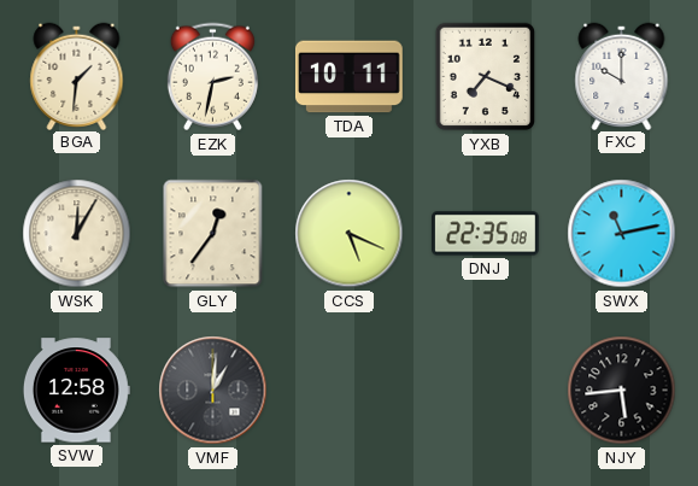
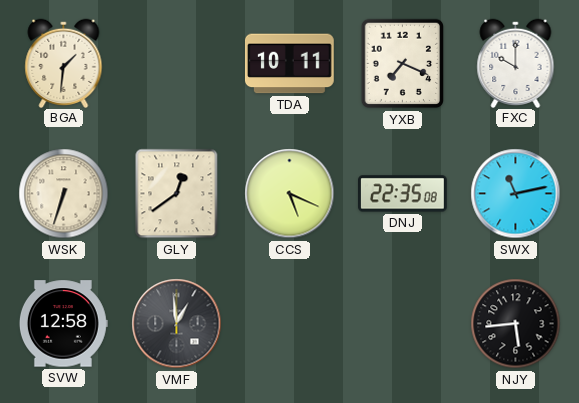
EZK: 2:32 -> none
WSK: 12:05 -> 6:33
GLY: 12:36 -> 12:39
VMF: 1:01 -> 12:59
